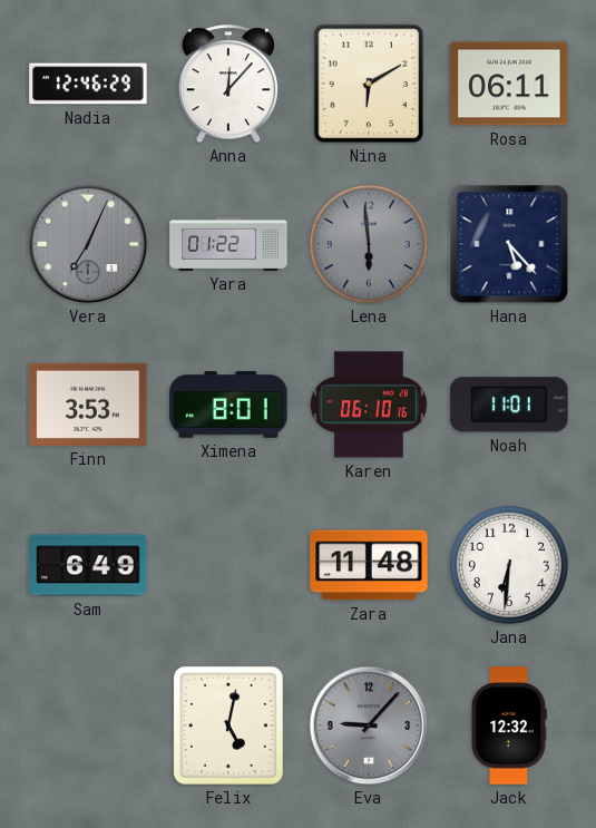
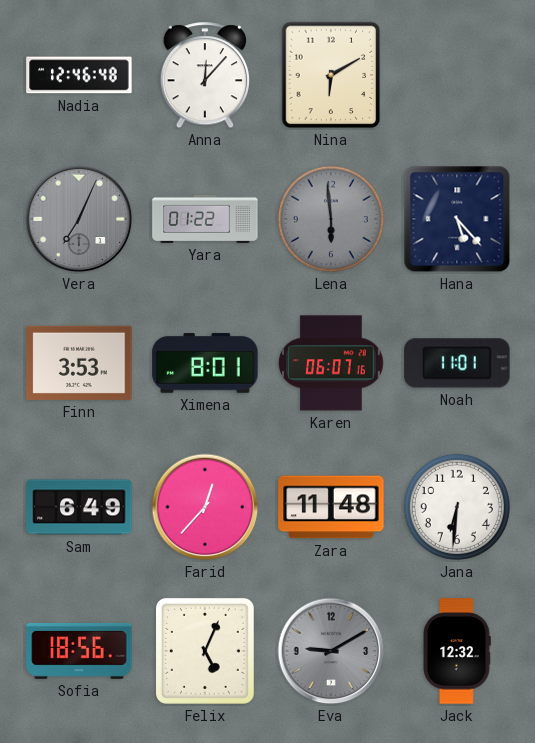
Nadia: 12:46:29 -> 12:46:48
Rosa: 06:11 -> none
Karen: 06:10 -> 06:07
Farid: none -> 12:37
Sofia: none -> 18:56
Felix: 5:02 -> 5:04
Eva: 9:07 -> 9:10
